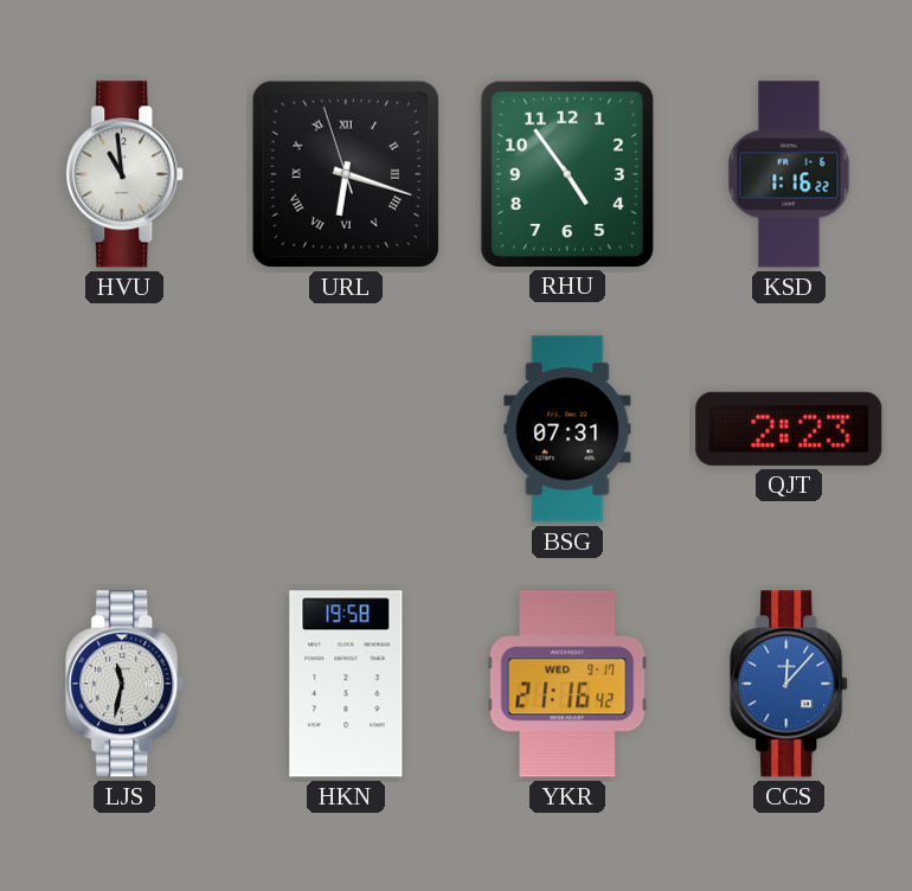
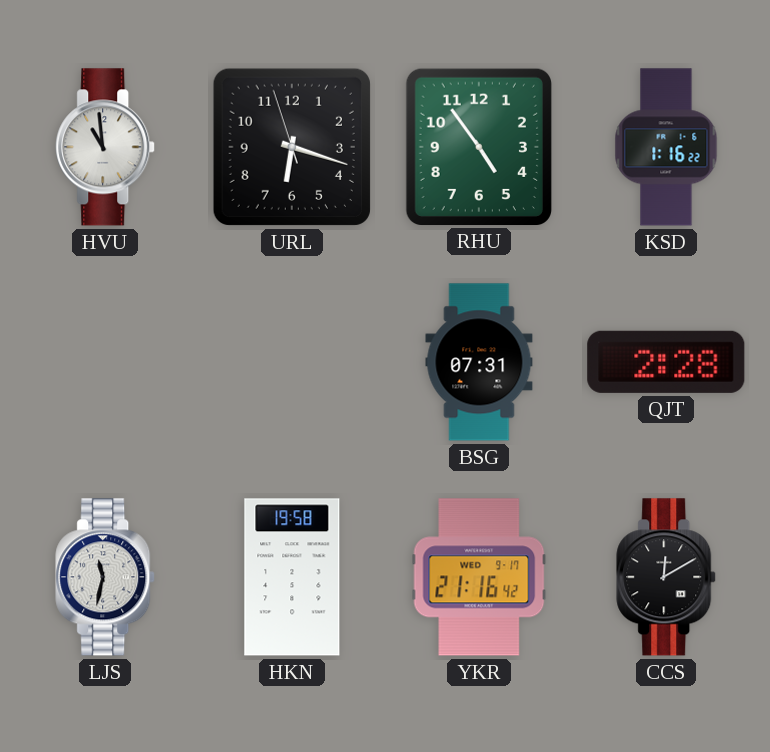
URL numerals: Roman -> Arabic
QJT: 2:23 -> 2:28
CCS: 12:07 -> 12:10
CCS dial: blue -> black
